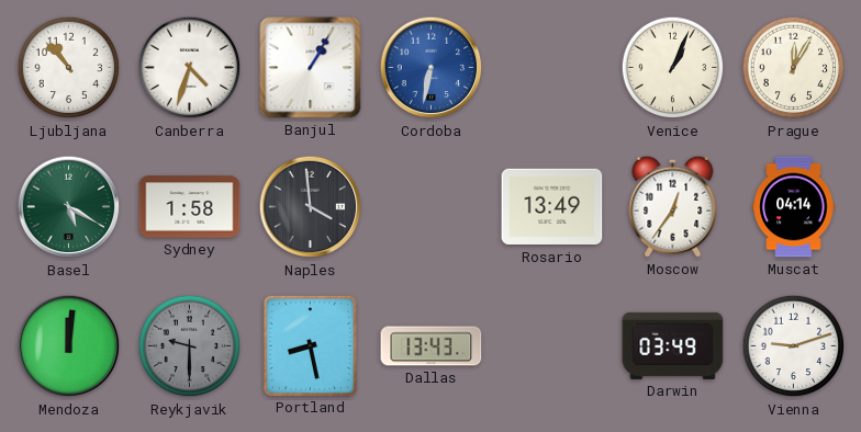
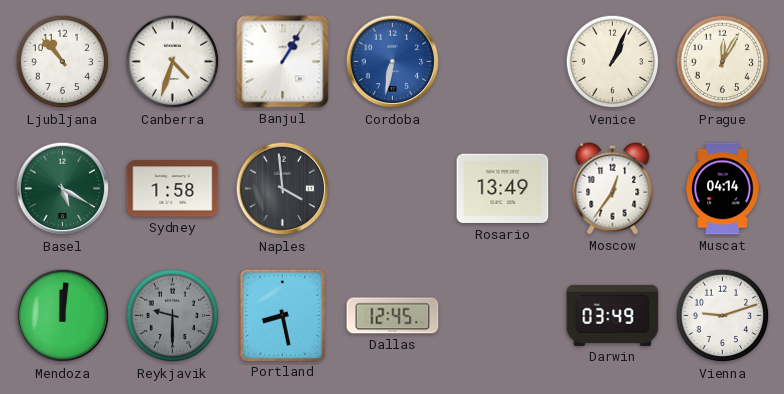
Dallas: 13:43 -> 12:45
